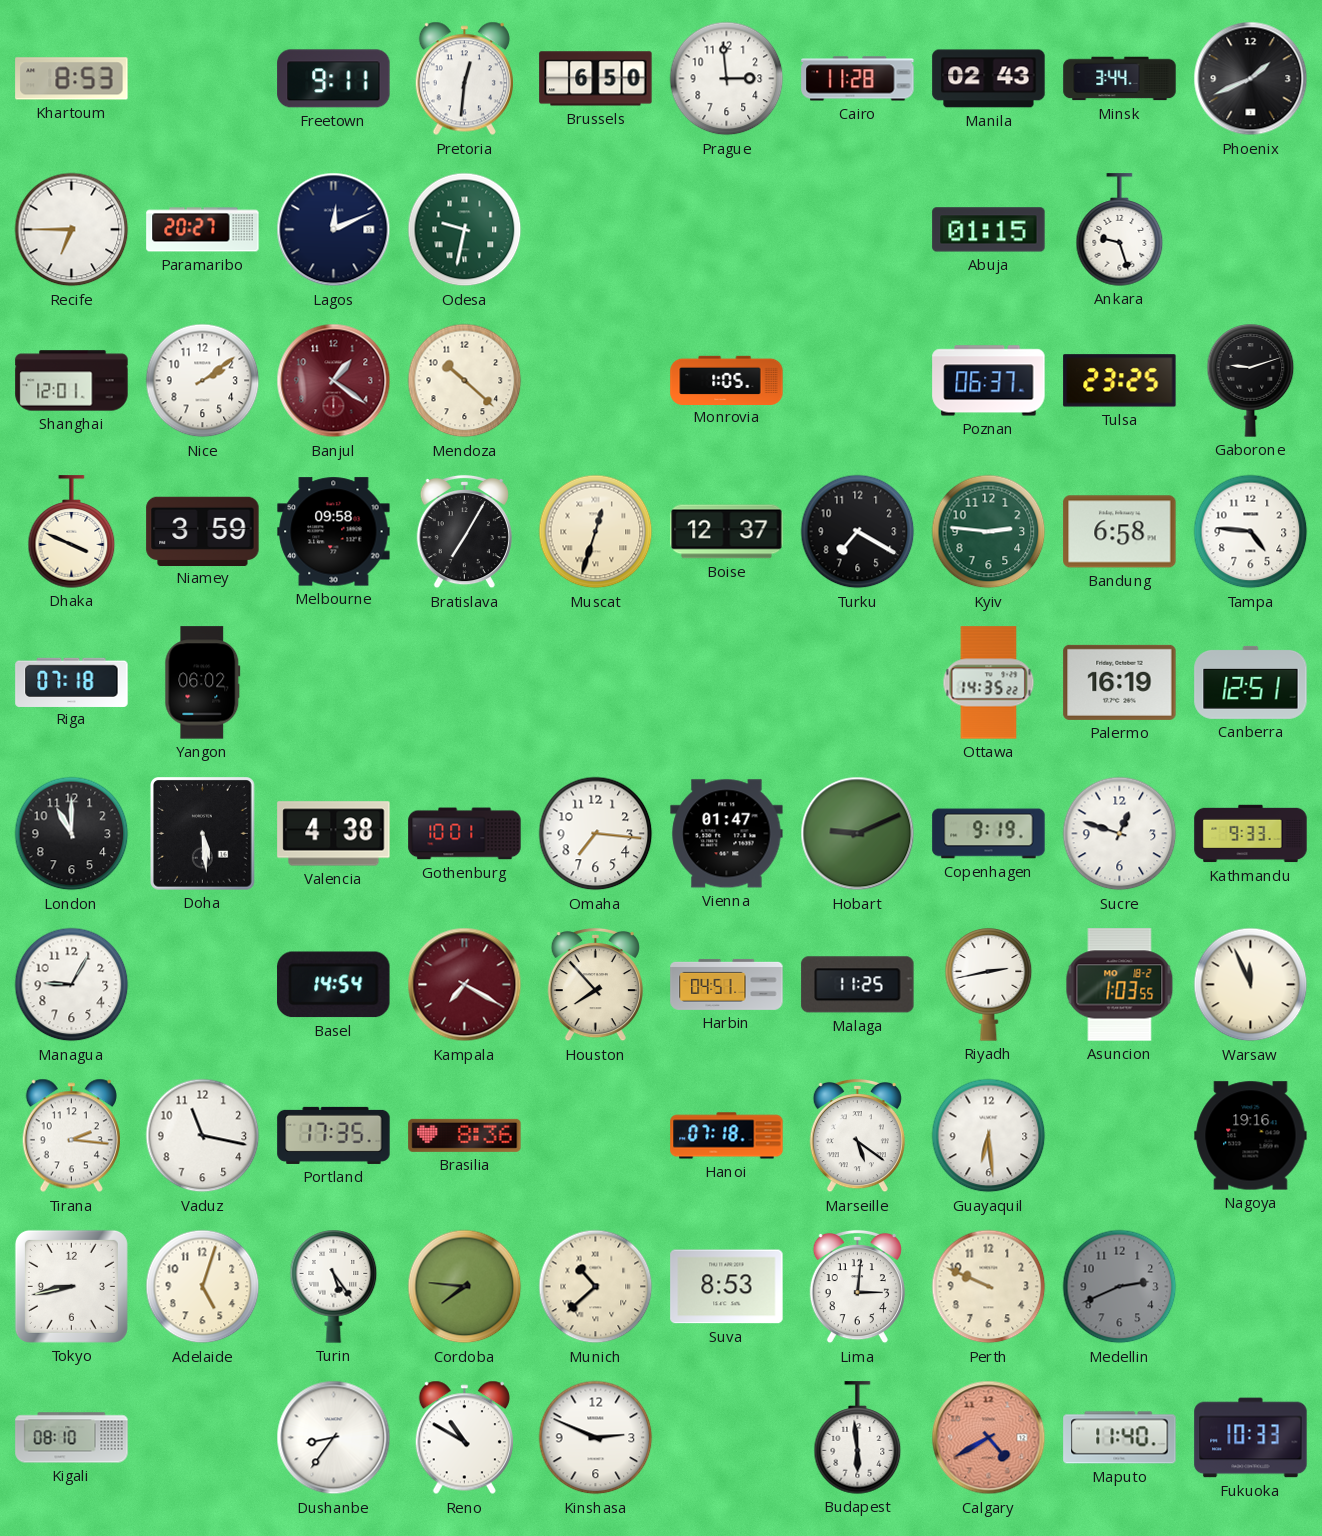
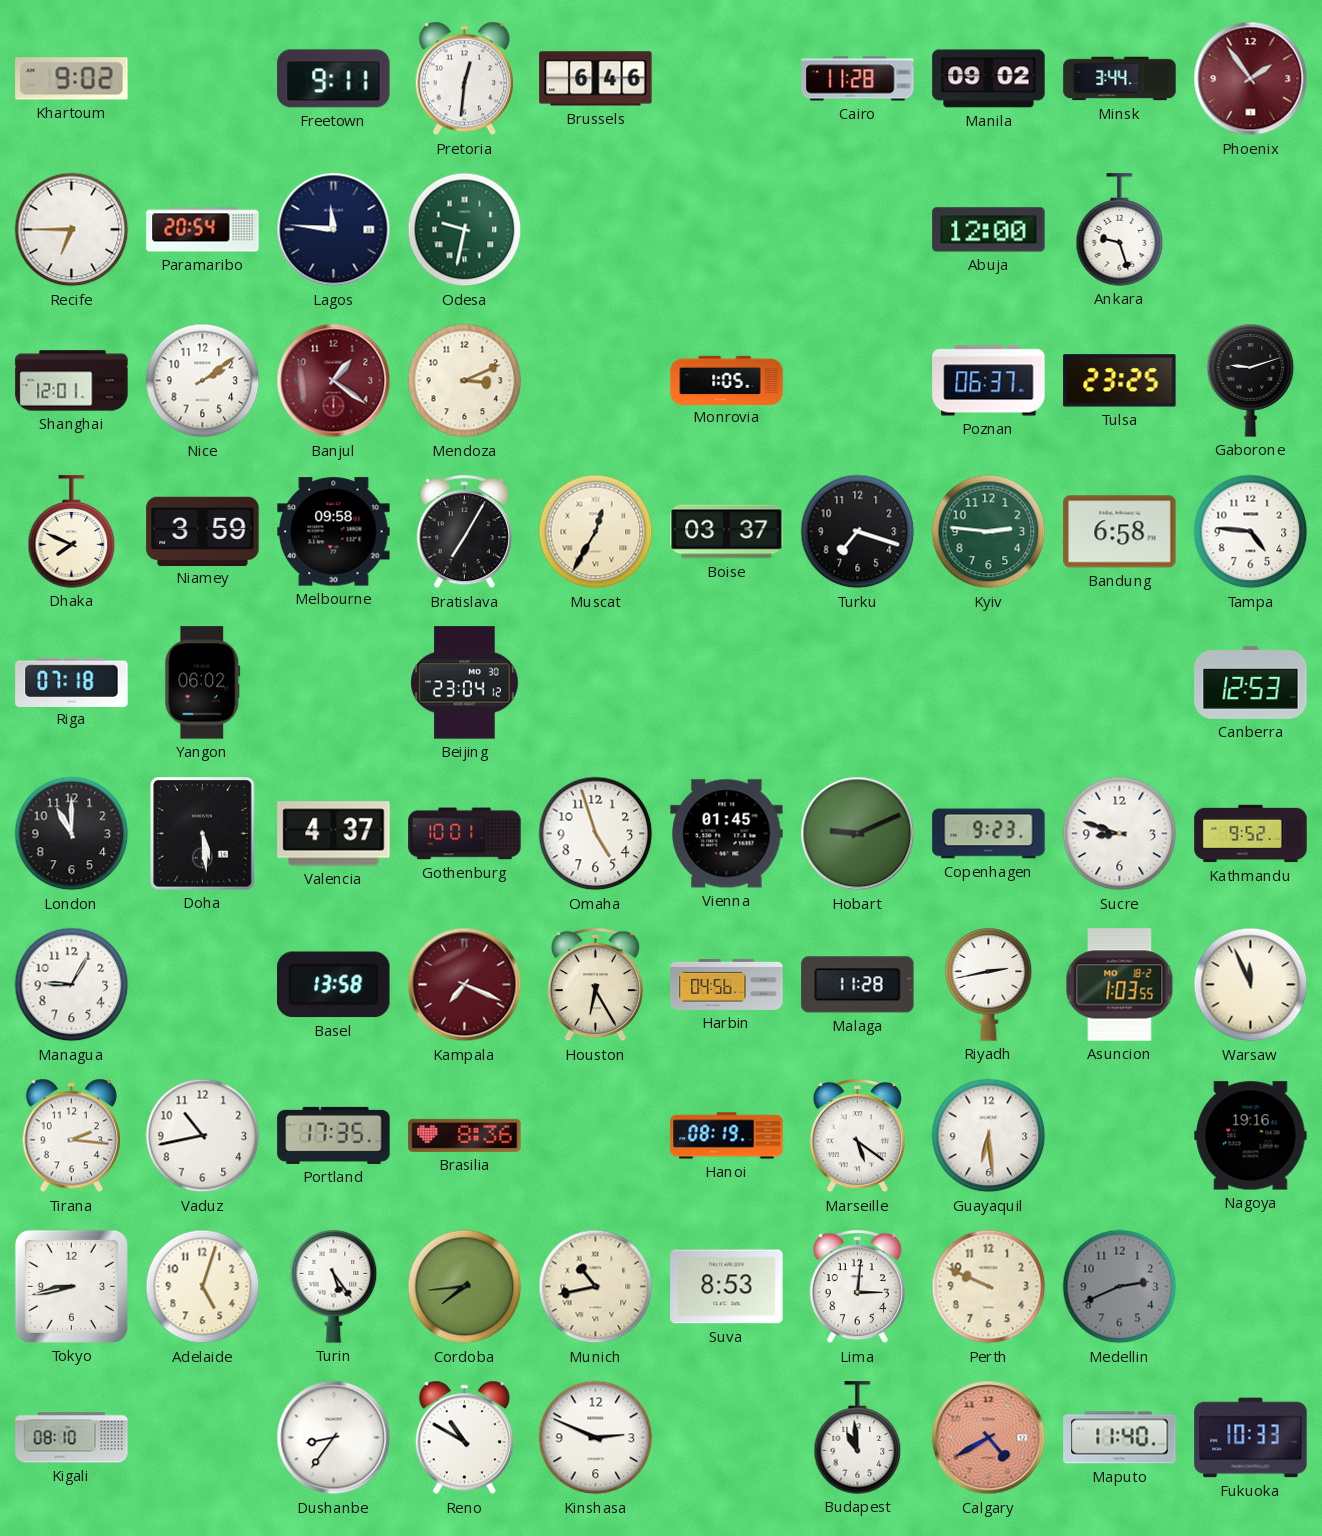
Khartoum: 8:53 -> 9:02
Brussels: 6:50 -> 6:46
Prague: 2:59 -> none
Manila: 02:43 -> 09:02
Phoenix: 1:41 -> 1:54
Phoenix dial: black -> burgundy
Paramaribo: 20:27 -> 20:54
Lagos: 12:11 -> 11:46
Abuja: 01:15 -> 12:00
Mendoza: 10:22 -> 3:11
Dhaka: 3:49 -> 7:49
Muscat: 12:33 -> 12:35
Boise: 12:37 -> 03:37
Turku: 7:20 -> 7:18
Beijing: none -> 23:04
Ottawa: 14:35 -> none
Palermo: 16:19 -> none
Canberra: 12:51 -> 12:53
Valencia: 4:38 -> 4:37
Omaha: 7:16 -> 4:57
Vienna: 01:47 -> 01:45
Copenhagen: 9:19 -> 9:23
Sucre: 12:48 -> 8:48
Kathmandu: 9:33 -> 9:52
Basel: 14:54 -> 13:58
Kampala: 7:20 -> 7:19
Houston: 7:53 -> 6:25
Harbin: 04:51 -> 04:56
Malaga: 11:25 -> 11:28
Vaduz: 11:17 -> 10:43
Hanoi: 07:18 -> 08:19
Cordoba: 7:46 -> 7:44
Munich: 10:38 -> 10:43
Budapest: 5:59 -> 10:59
